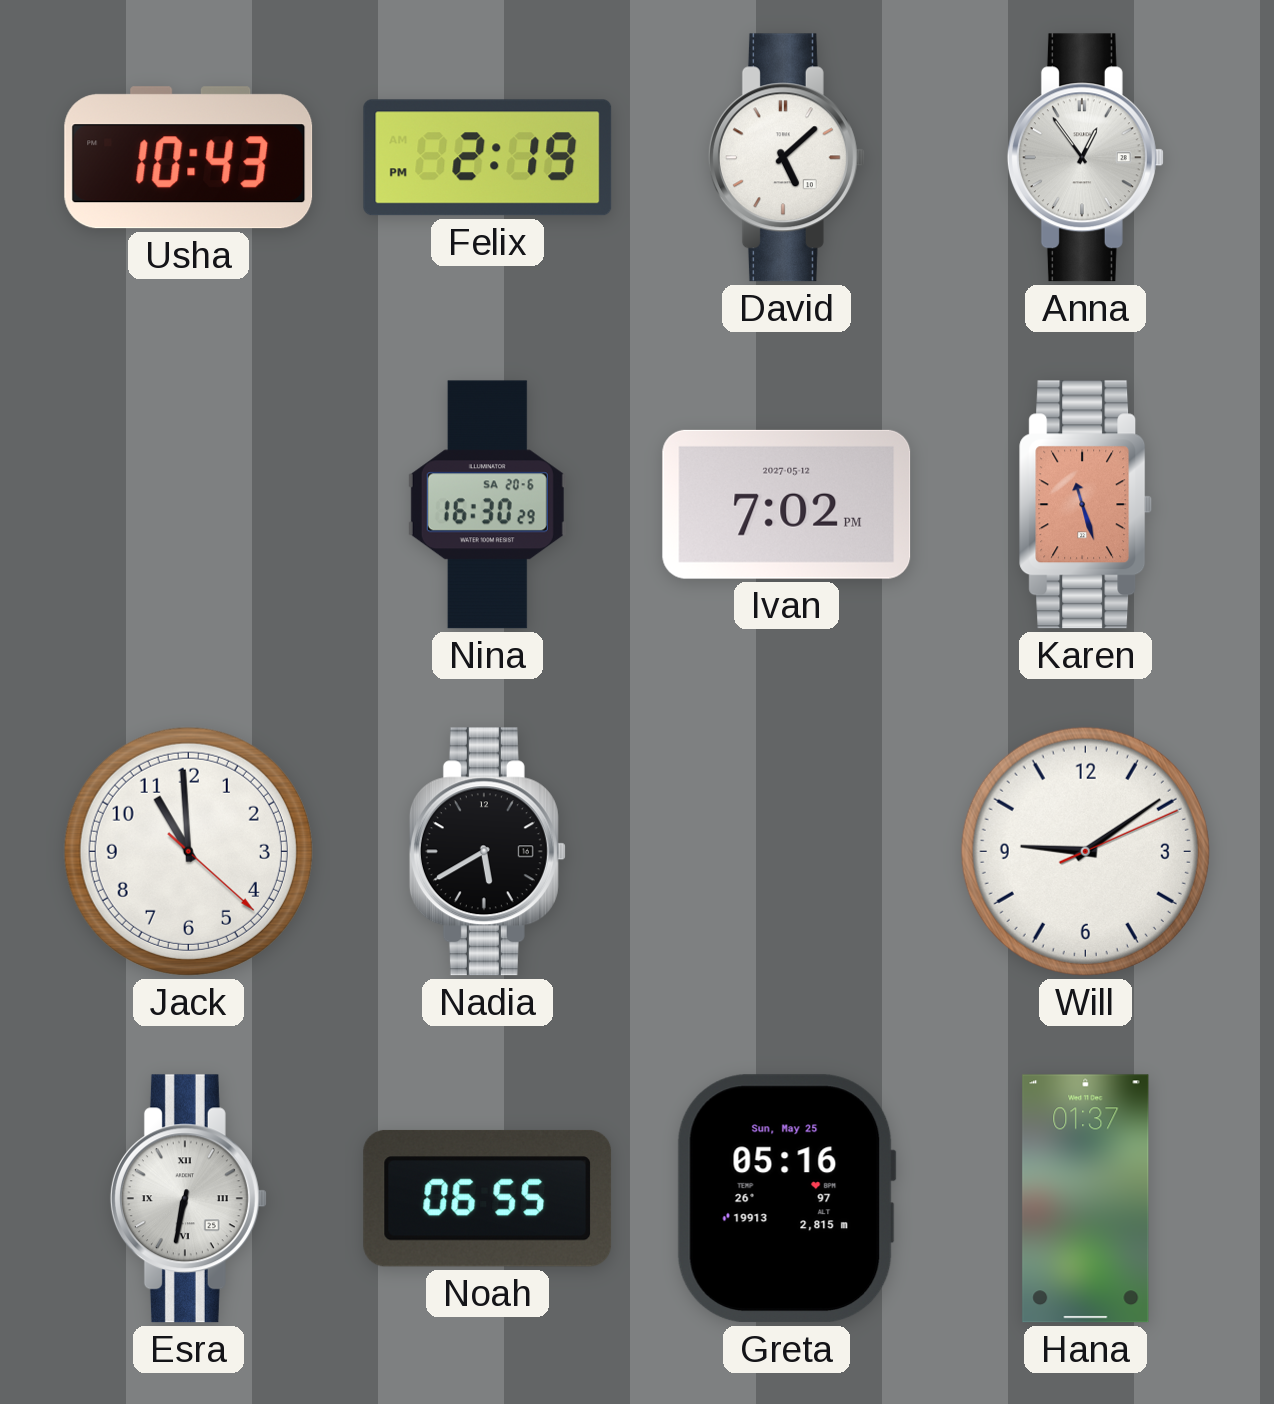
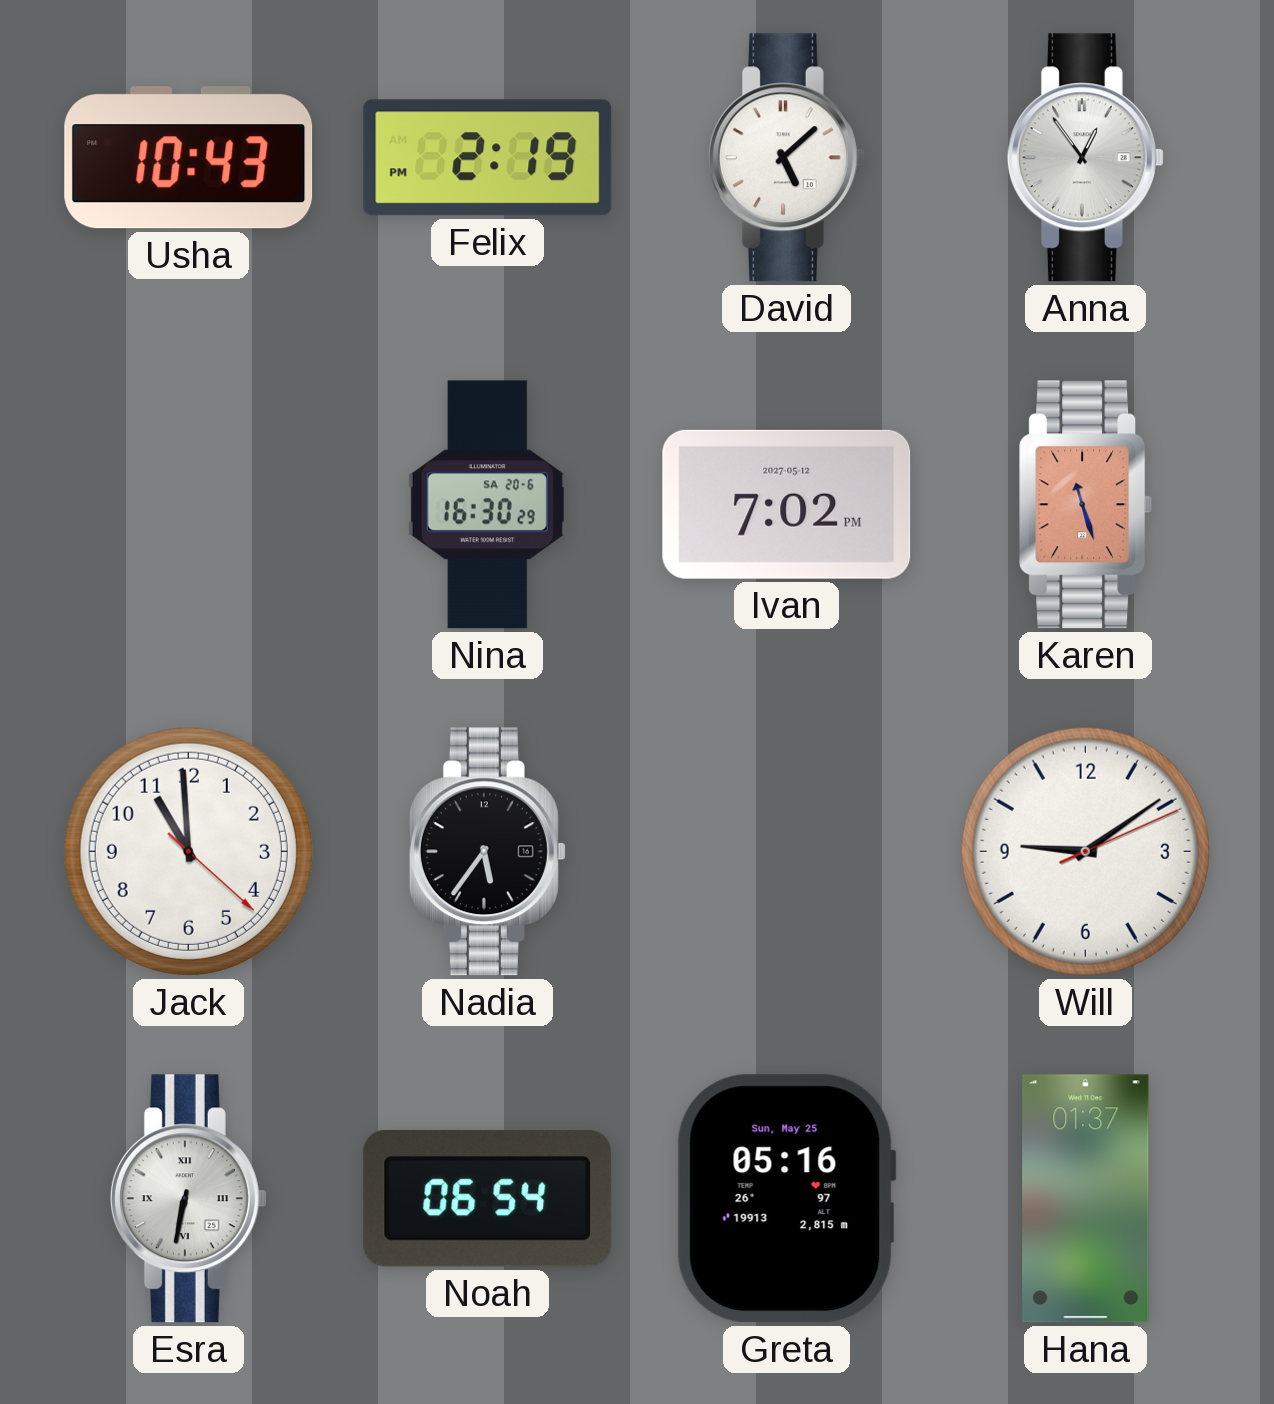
Nadia: 5:40 -> 5:36
Noah: 06:55 -> 06:54
